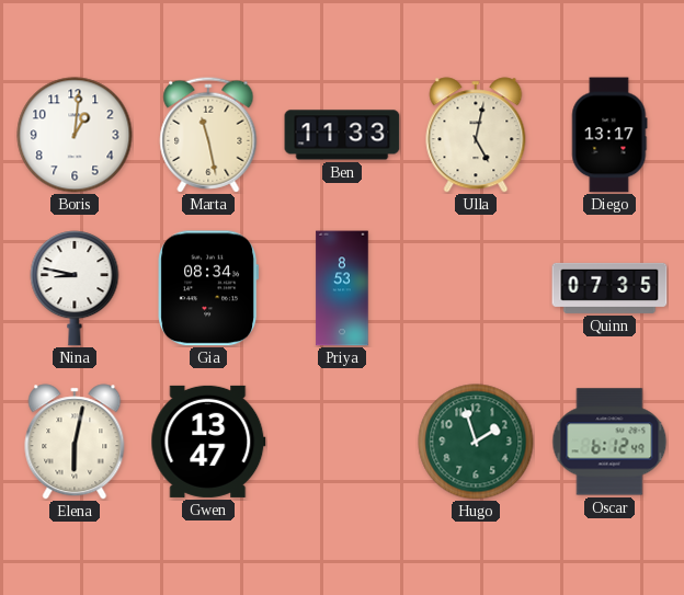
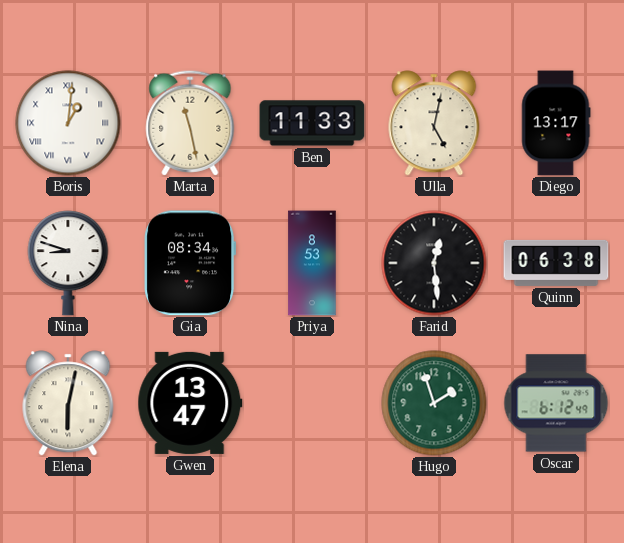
Boris numerals: Arabic -> Roman
Nina: 8:47 -> 8:48
Farid: none -> 12:29
Quinn: 07:35 -> 06:38
